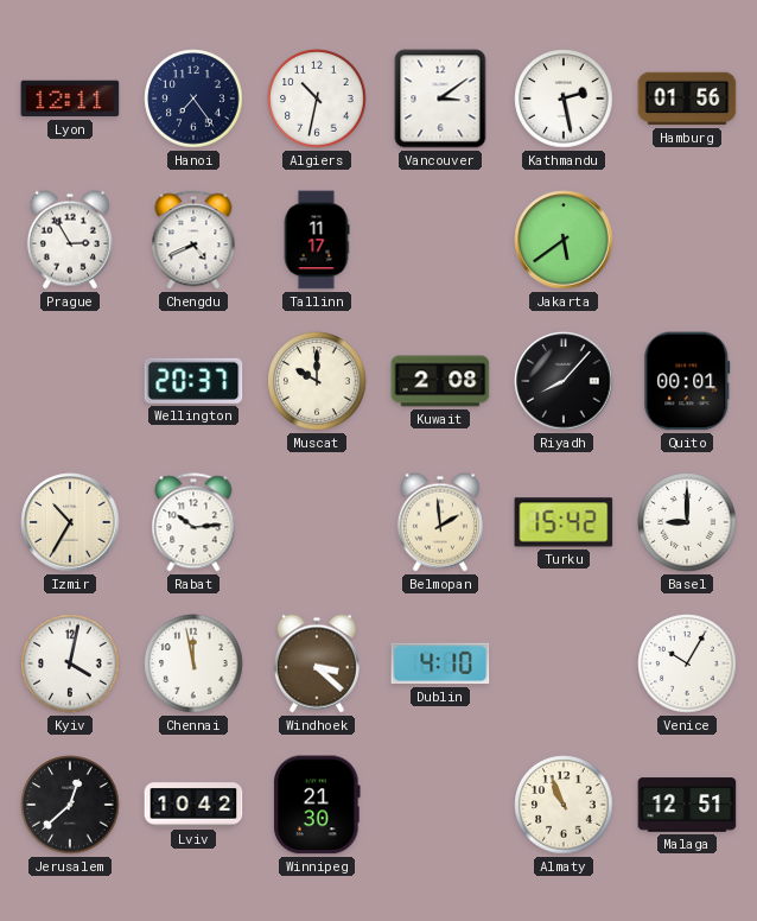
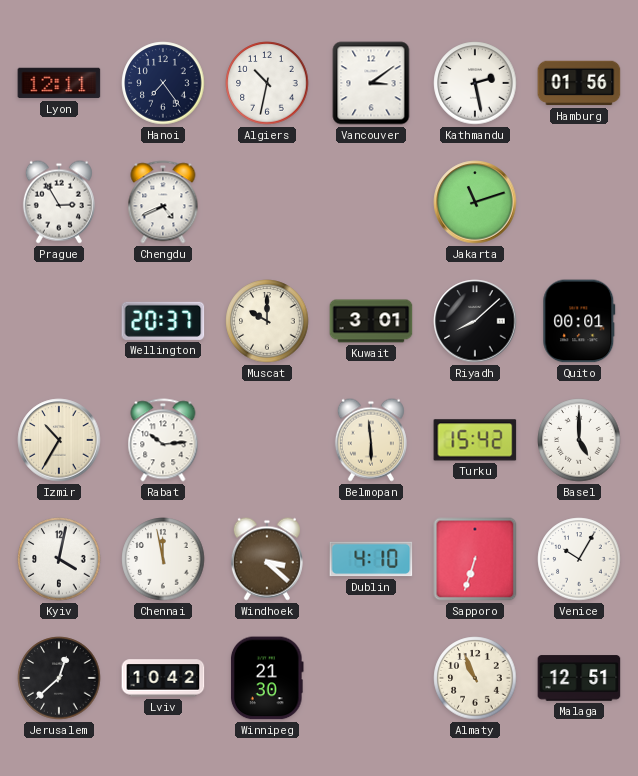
Tallinn: 11:17 -> none
Jakarta: 5:39 -> 11:12
Kuwait: 2:08 -> 3:01
Riyadh: 8:07 -> 8:08
Belmopan: 1:59 -> 5:59
Basel: 9:00 -> 5:00
Sapporo: none -> 6:33
